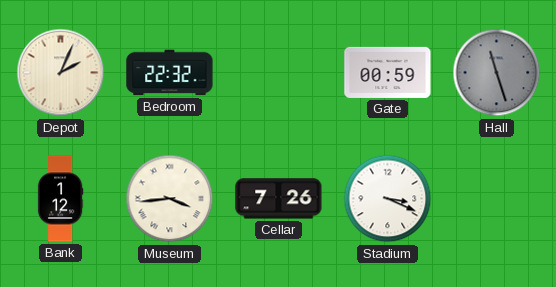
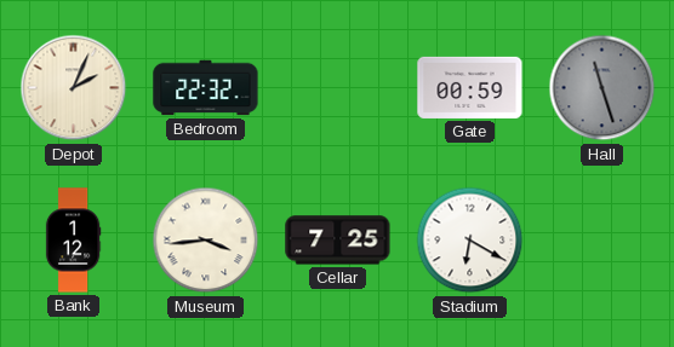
Cellar: 7:26 -> 7:25
Stadium: 3:19 -> 6:20
